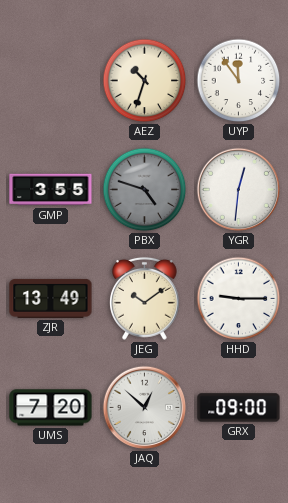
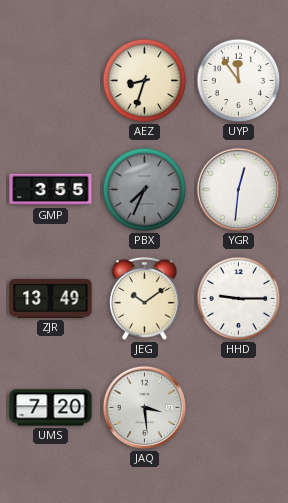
AEZ: 10:33 -> 8:33
PBX: 4:48 -> 7:34
JAQ: 12:52 -> 3:29
GRX: 09:00 -> none
